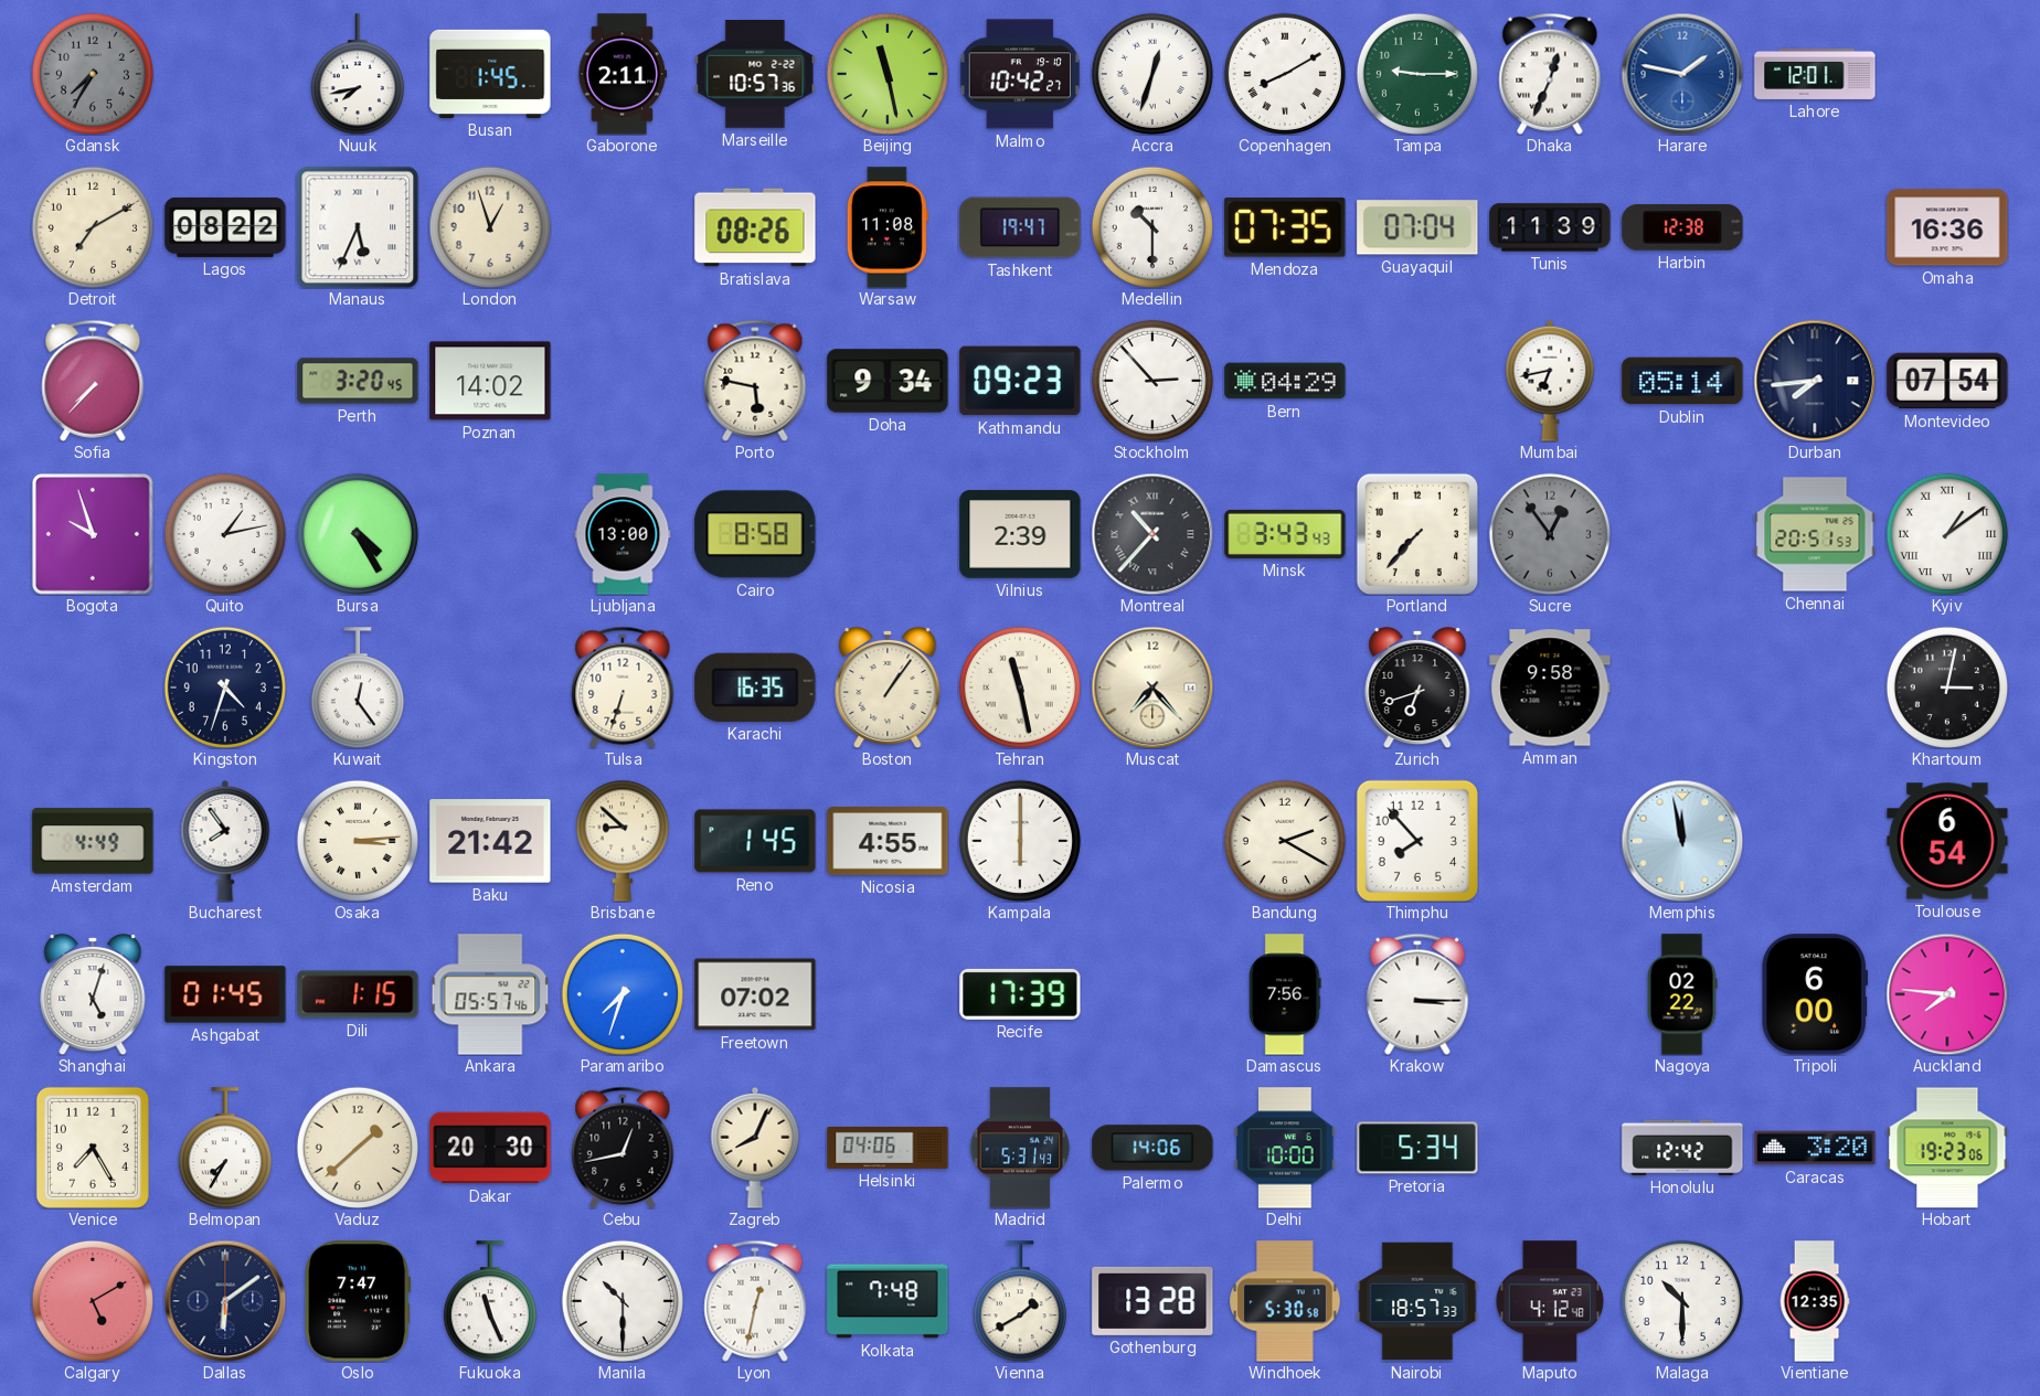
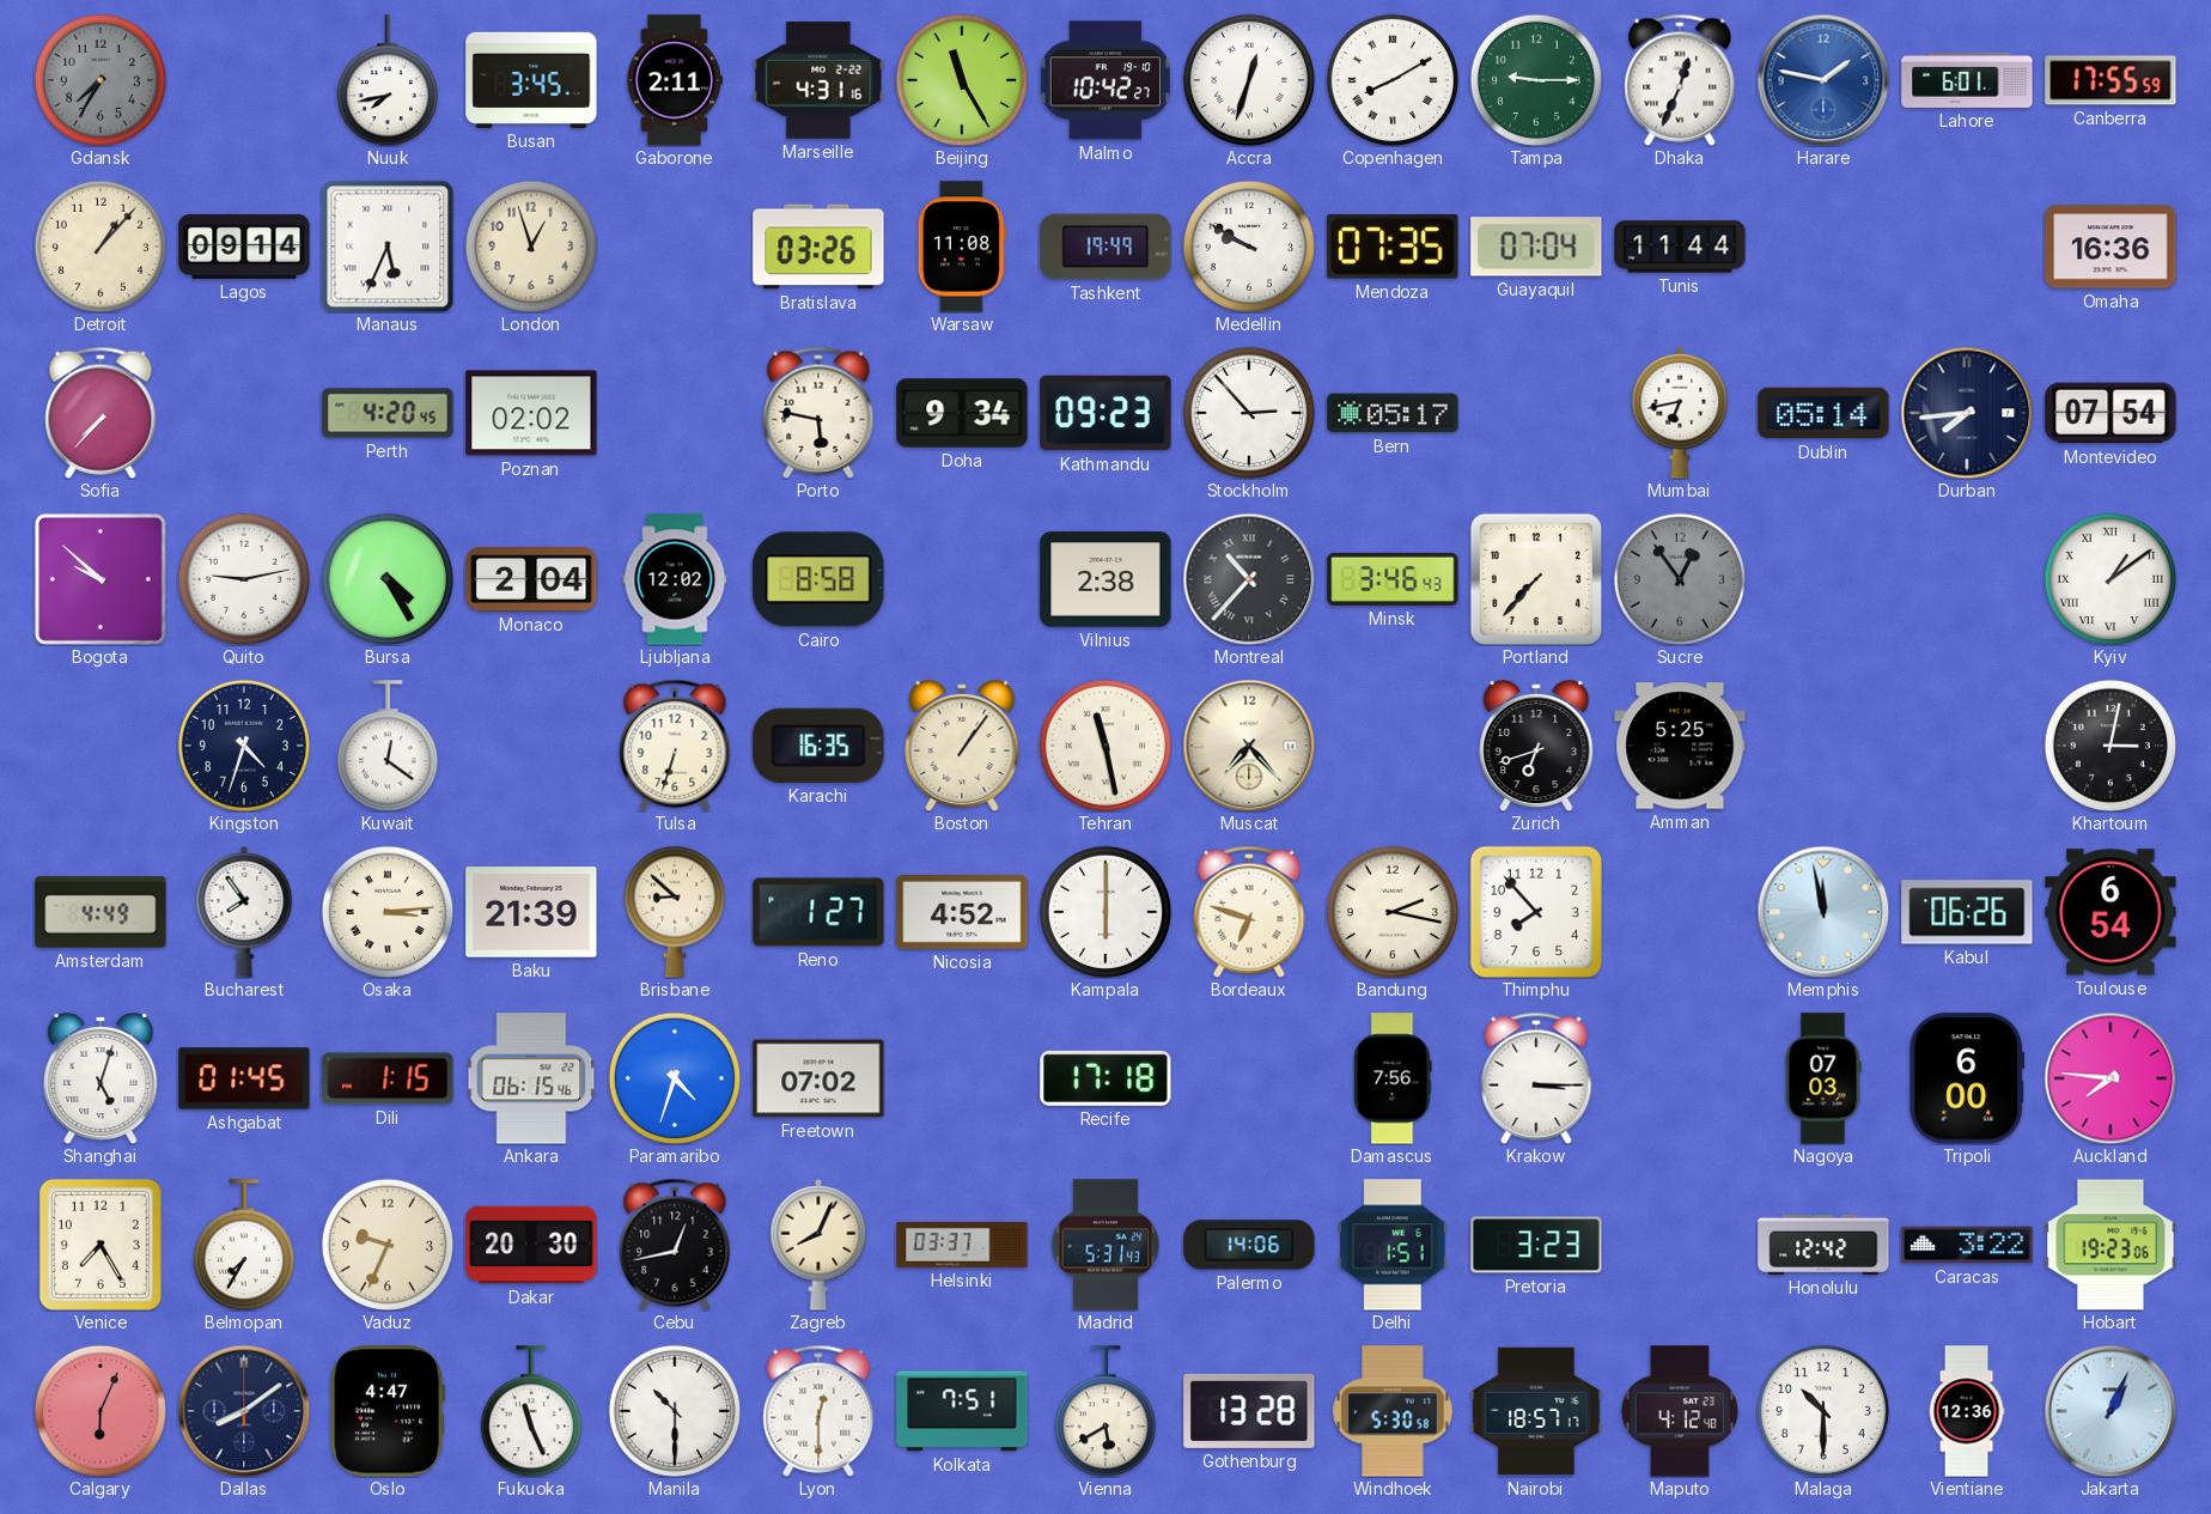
Busan: 1:45 -> 3:45
Marseille: 10:57 -> 4:31
Beijing: 11:28 -> 11:25
Lahore: 12:01 -> 6:01
Canberra: none -> 17:55
Detroit: 7:10 -> 1:07
Lagos: 08:22 -> 09:14
Bratislava: 08:26 -> 03:26
Tashkent: 19:47 -> 19:49
Medellin: 10:30 -> 9:50
Tunis: 11:39 -> 11:44
Harbin: 12:38 -> none
Perth: 3:20 -> 4:20
Poznan: 14:02 -> 02:02
Bern: 04:29 -> 05:17
Bogota: 9:57 -> 9:52
Quito: 1:13 -> 9:13
Monaco: none -> 2:04
Ljubljana: 13:00 -> 12:02
Vilnius: 2:39 -> 2:38
Minsk: 3:43 -> 3:46
Chennai: 20:51 -> none
Kuwait: 12:24 -> 12:21
Amman: 9:58 -> 5:25
Baku: 21:42 -> 21:39
Reno: 1:45 -> 1:27
Nicosia: 4:55 -> 4:52
Bordeaux: none -> 6:48
Bandung: 2:20 -> 2:17
Kabul: none -> 06:26
Ankara: 05:57 -> 06:15
Paramaribo: 7:33 -> 4:33
Recife: 17:39 -> 17:18
Nagoya: 02:22 -> 07:03
Vaduz: 1:38 -> 9:34
Helsinki: 04:06 -> 03:37
Delhi: 10:00 -> 1:51
Pretoria: 5:34 -> 3:23
Caracas: 3:20 -> 3:22
Calgary: 5:10 -> 6:04
Dallas: 6:09 -> 8:09
Oslo: 7:47 -> 4:47
Lyon: 12:32 -> 12:30
Kolkata: 7:48 -> 7:51
Vienna: 1:40 -> 5:40
Nairobi: 18:57:33 -> 18:57:17
Vientiane: 12:35 -> 12:36
Jakarta: none -> 1:04
